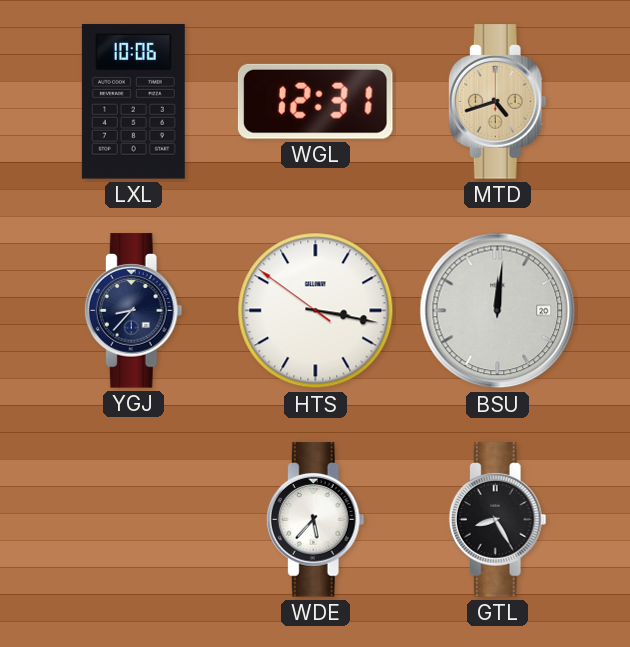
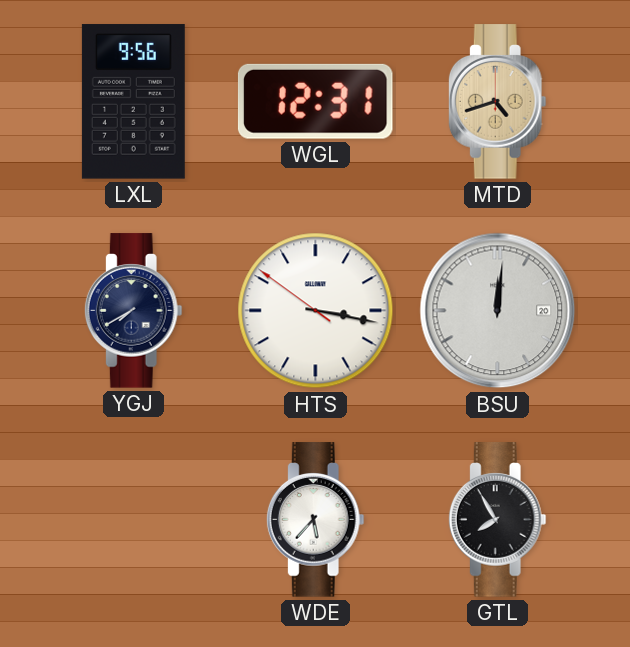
LXL: 10:06 -> 9:56
YGJ: 8:37 -> 7:40
GTL: 8:25 -> 7:55
